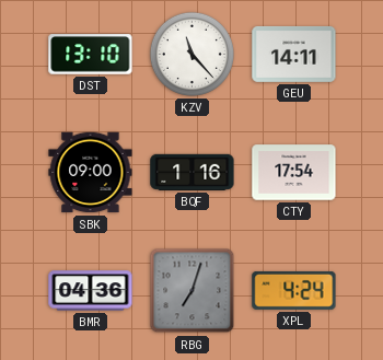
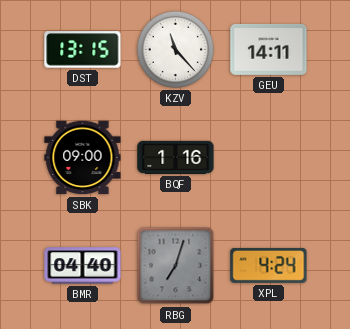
DST: 13:10 -> 13:15
CTY: 17:54 -> none
BMR: 04:36 -> 04:40
